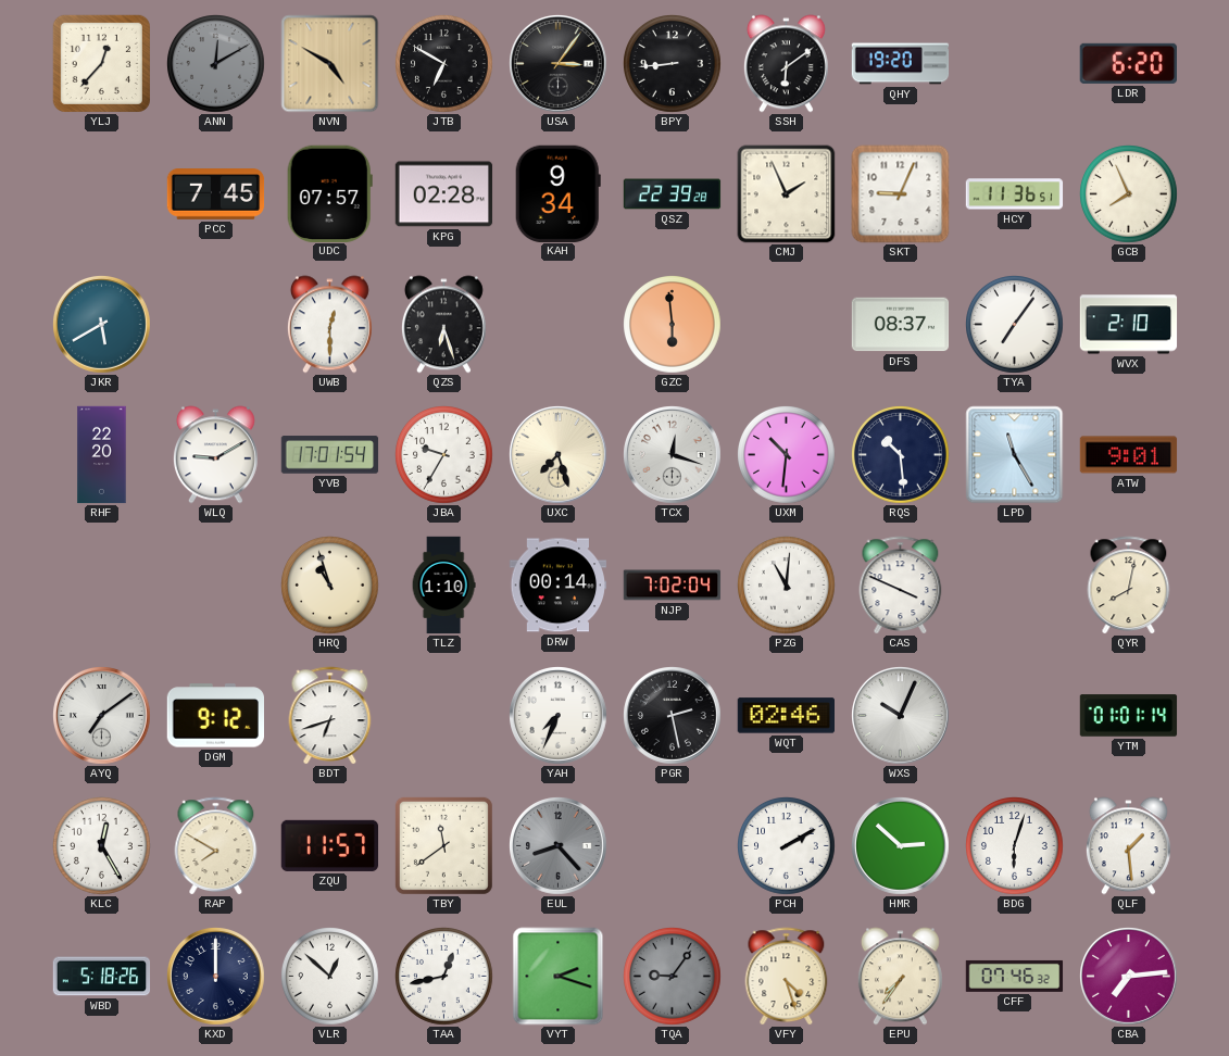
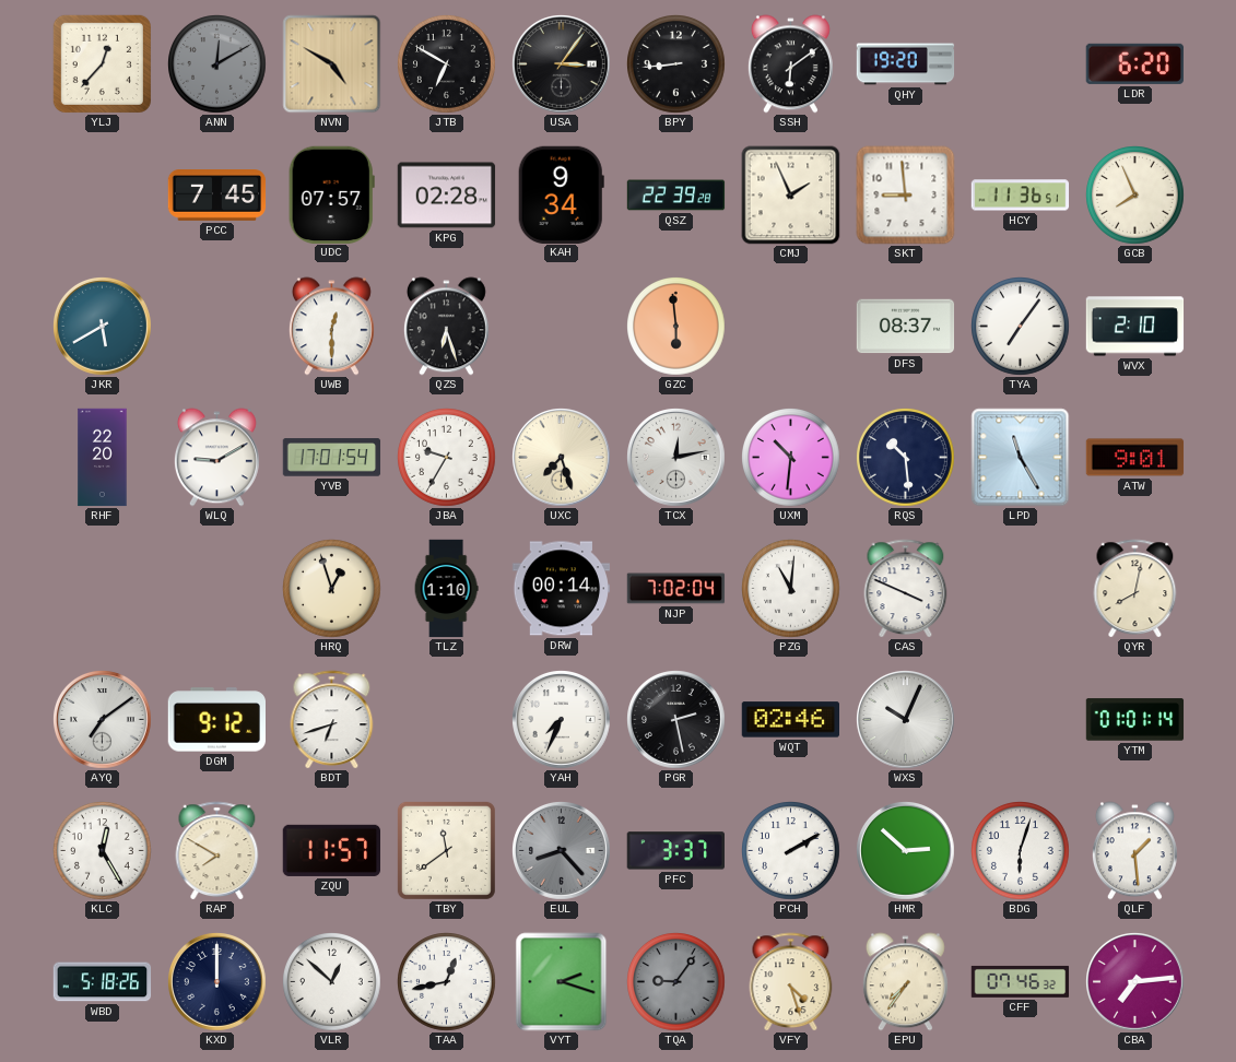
SKT: 9:04 -> 8:59
TCX: 12:18 -> 12:13
HRQ: 10:57 -> 12:57
PFC: none -> 3:37
